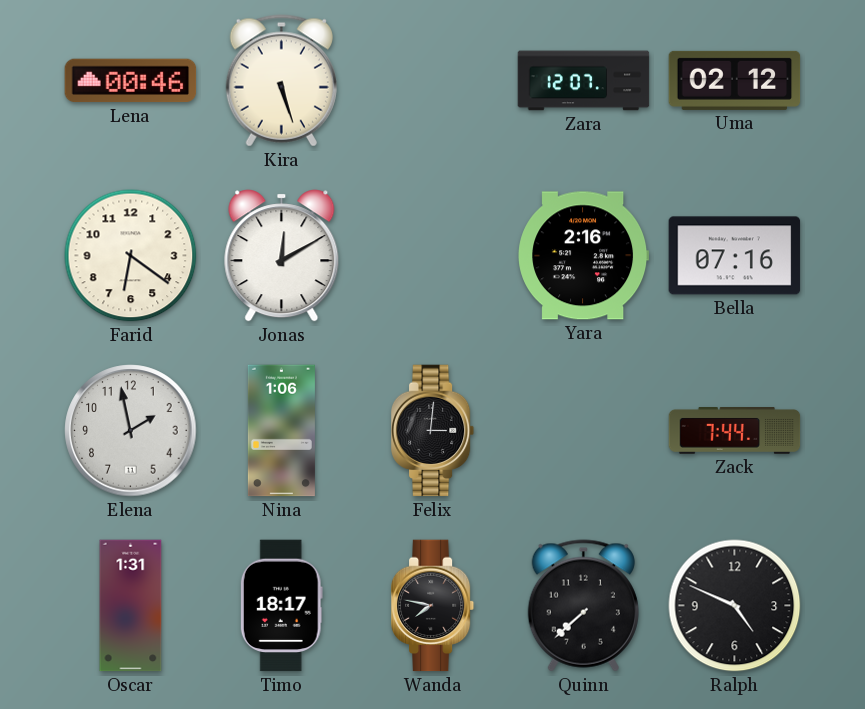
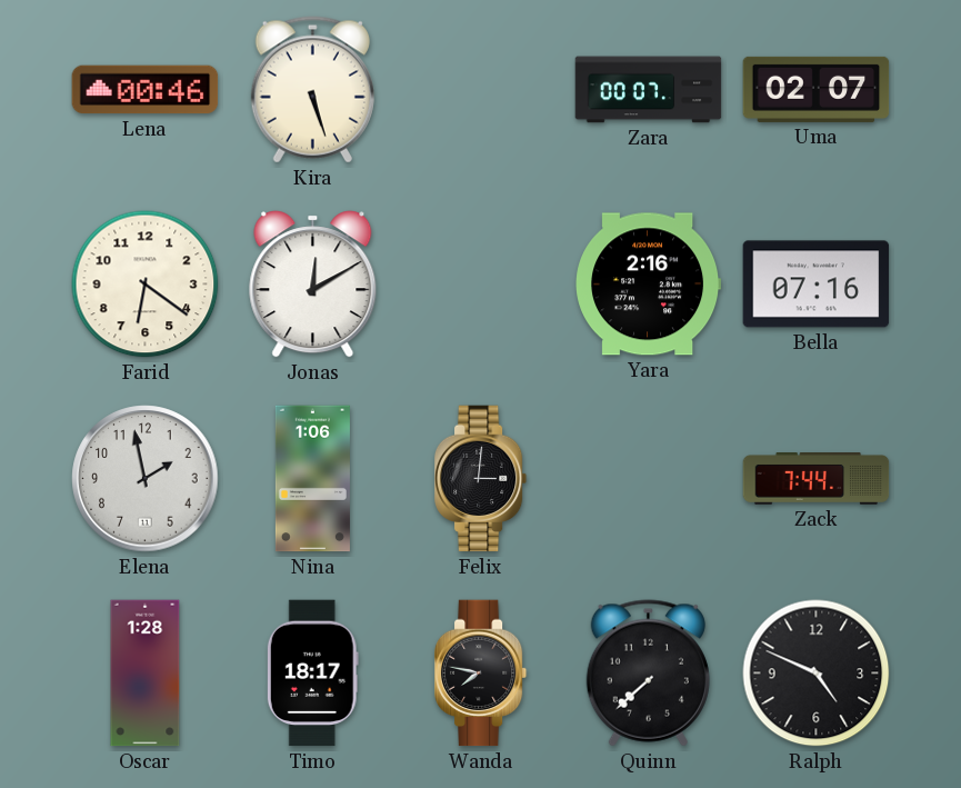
Zara: 12:07 -> 00:07
Uma: 02:12 -> 02:07
Oscar: 1:31 -> 1:28
